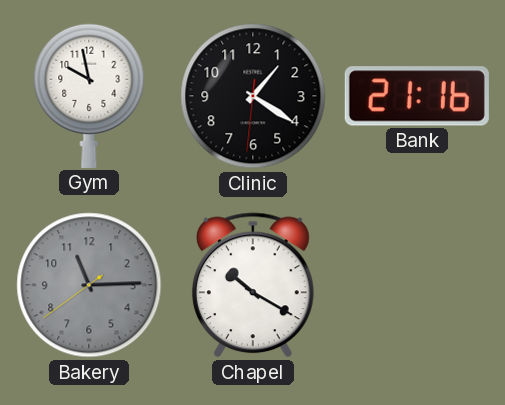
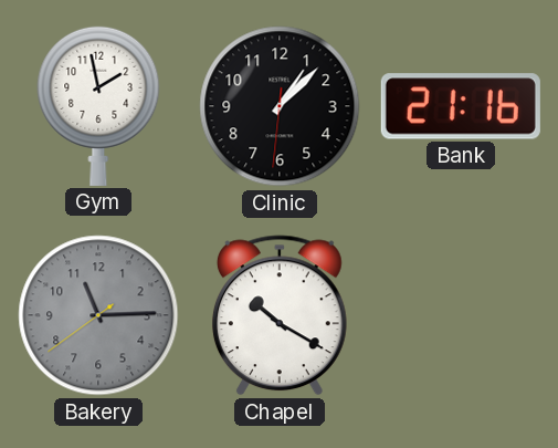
Gym: 9:58 -> 1:58
Clinic: 1:20 -> 1:07
